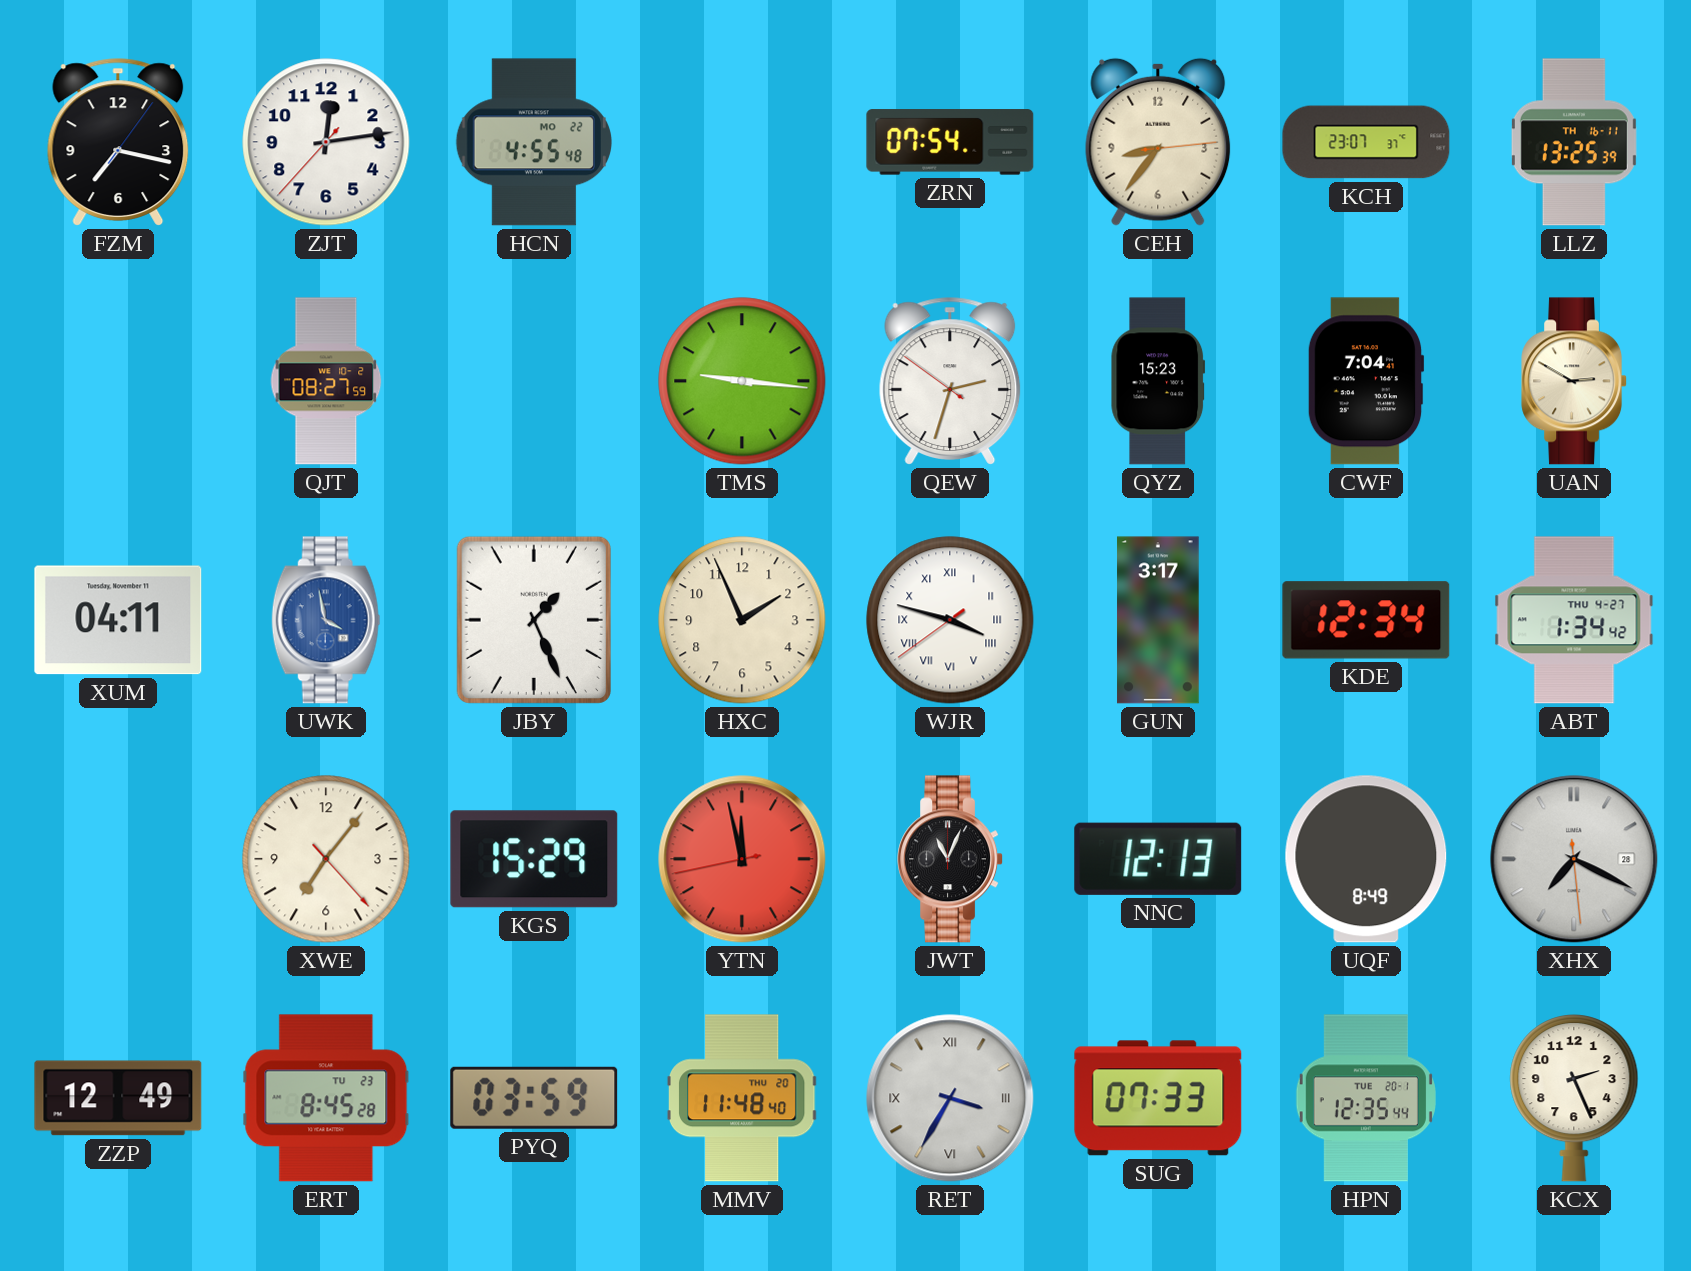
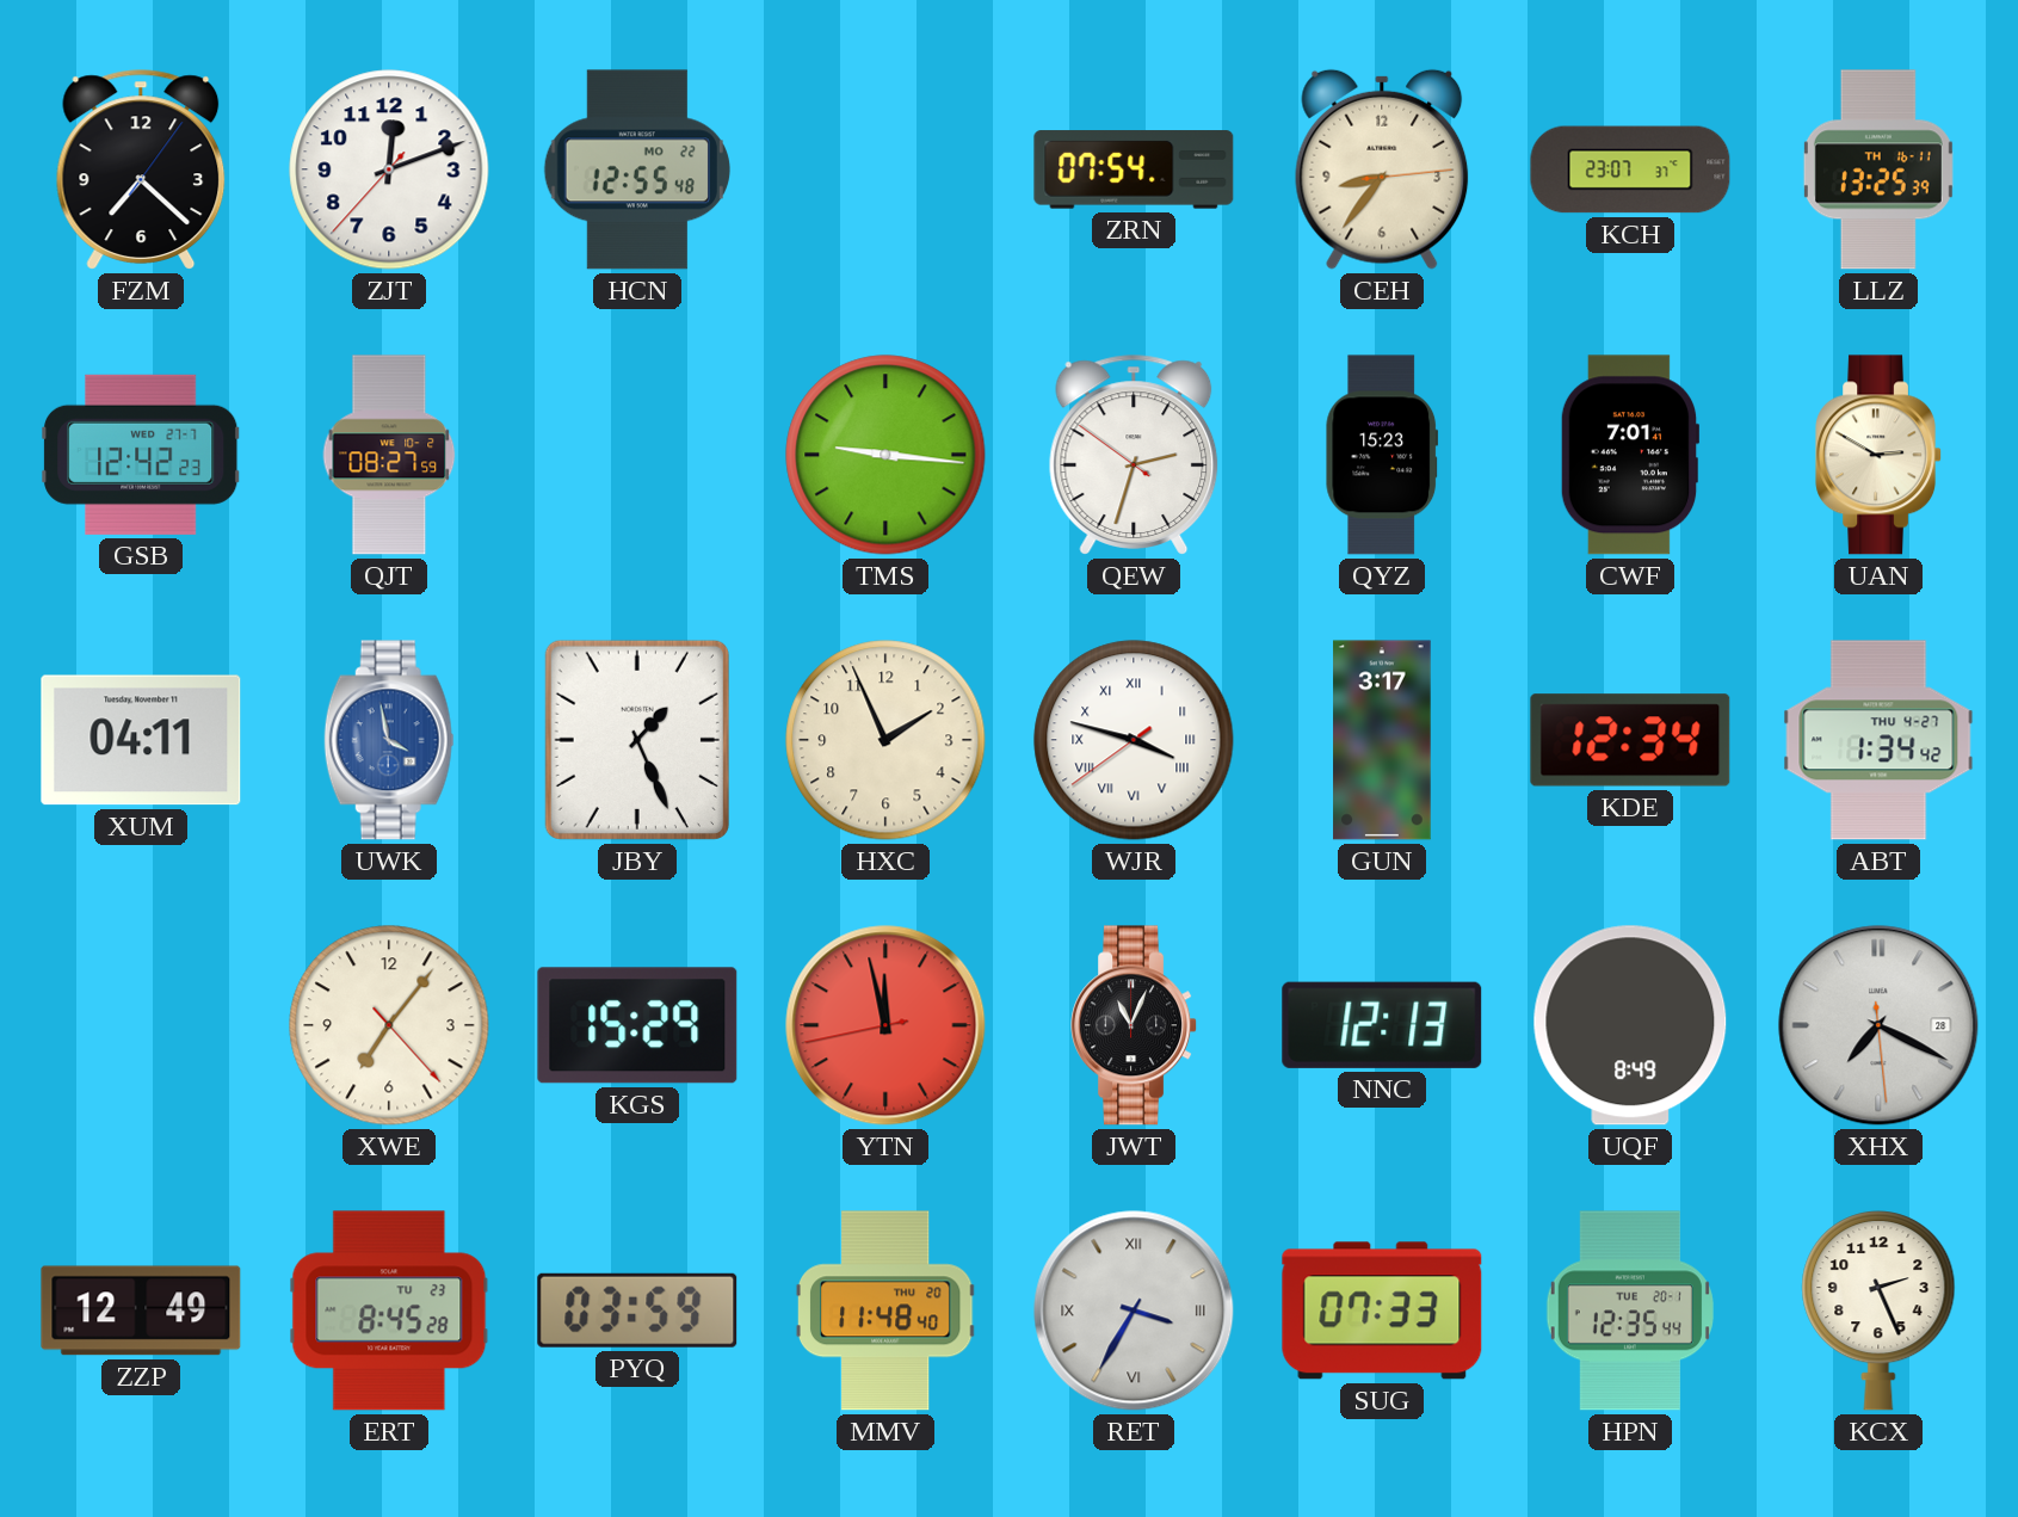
FZM: 7:17 -> 7:22
ZJT: 12:13 -> 12:11
HCN: 4:55 -> 12:55
GSB: none -> 12:42
CWF: 7:04 -> 7:01
